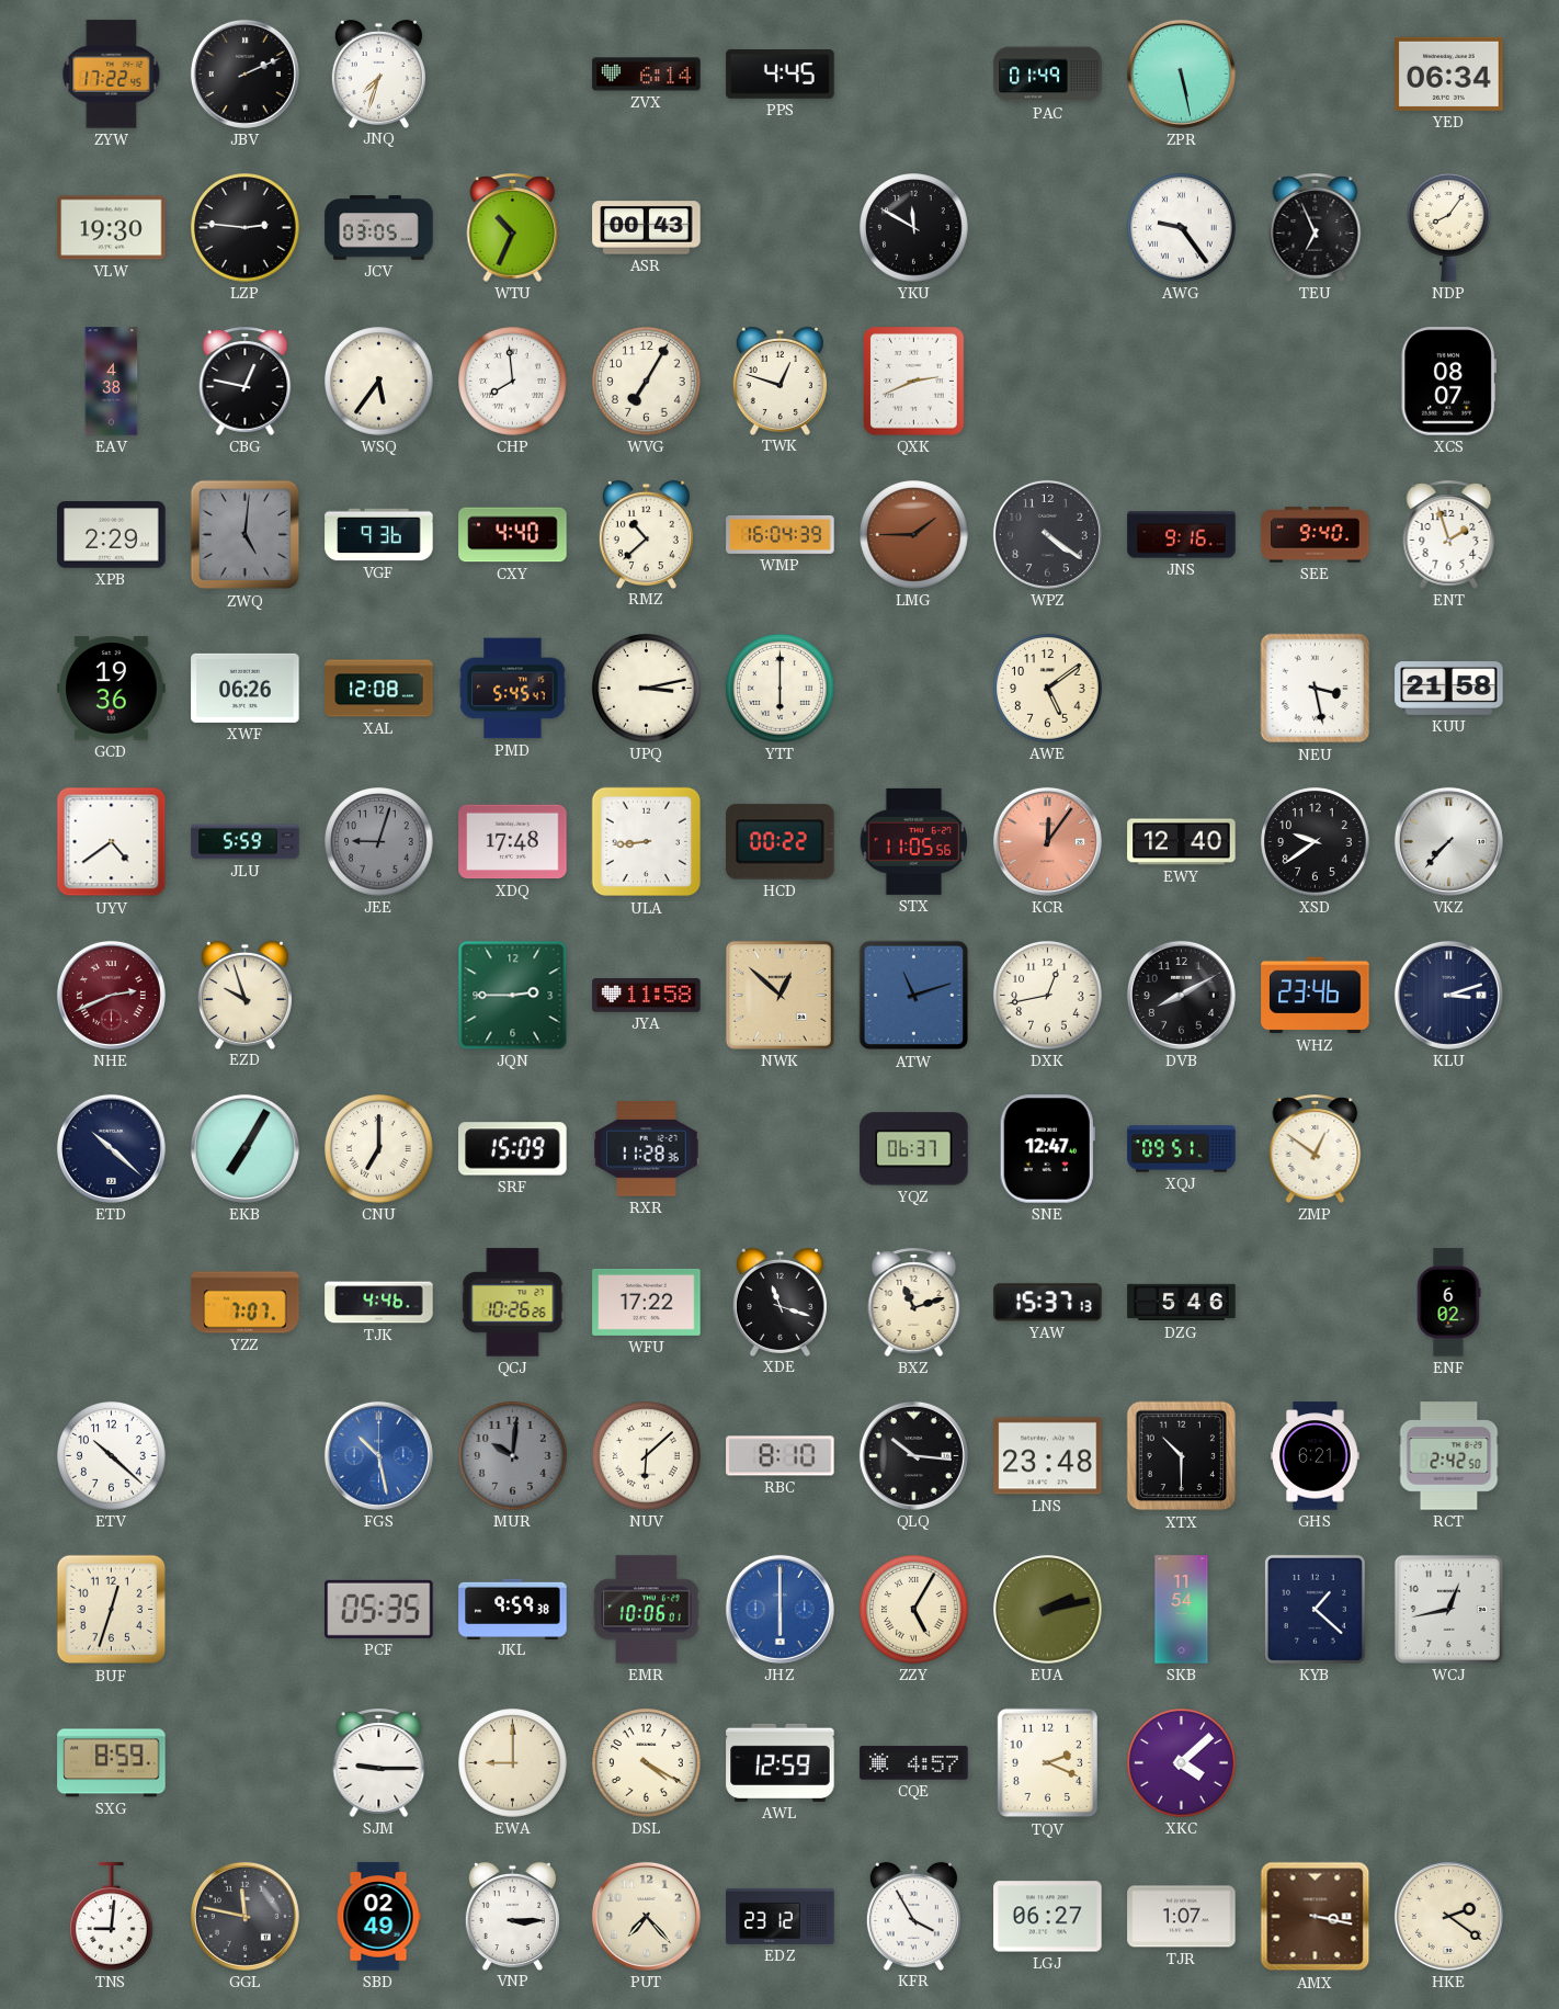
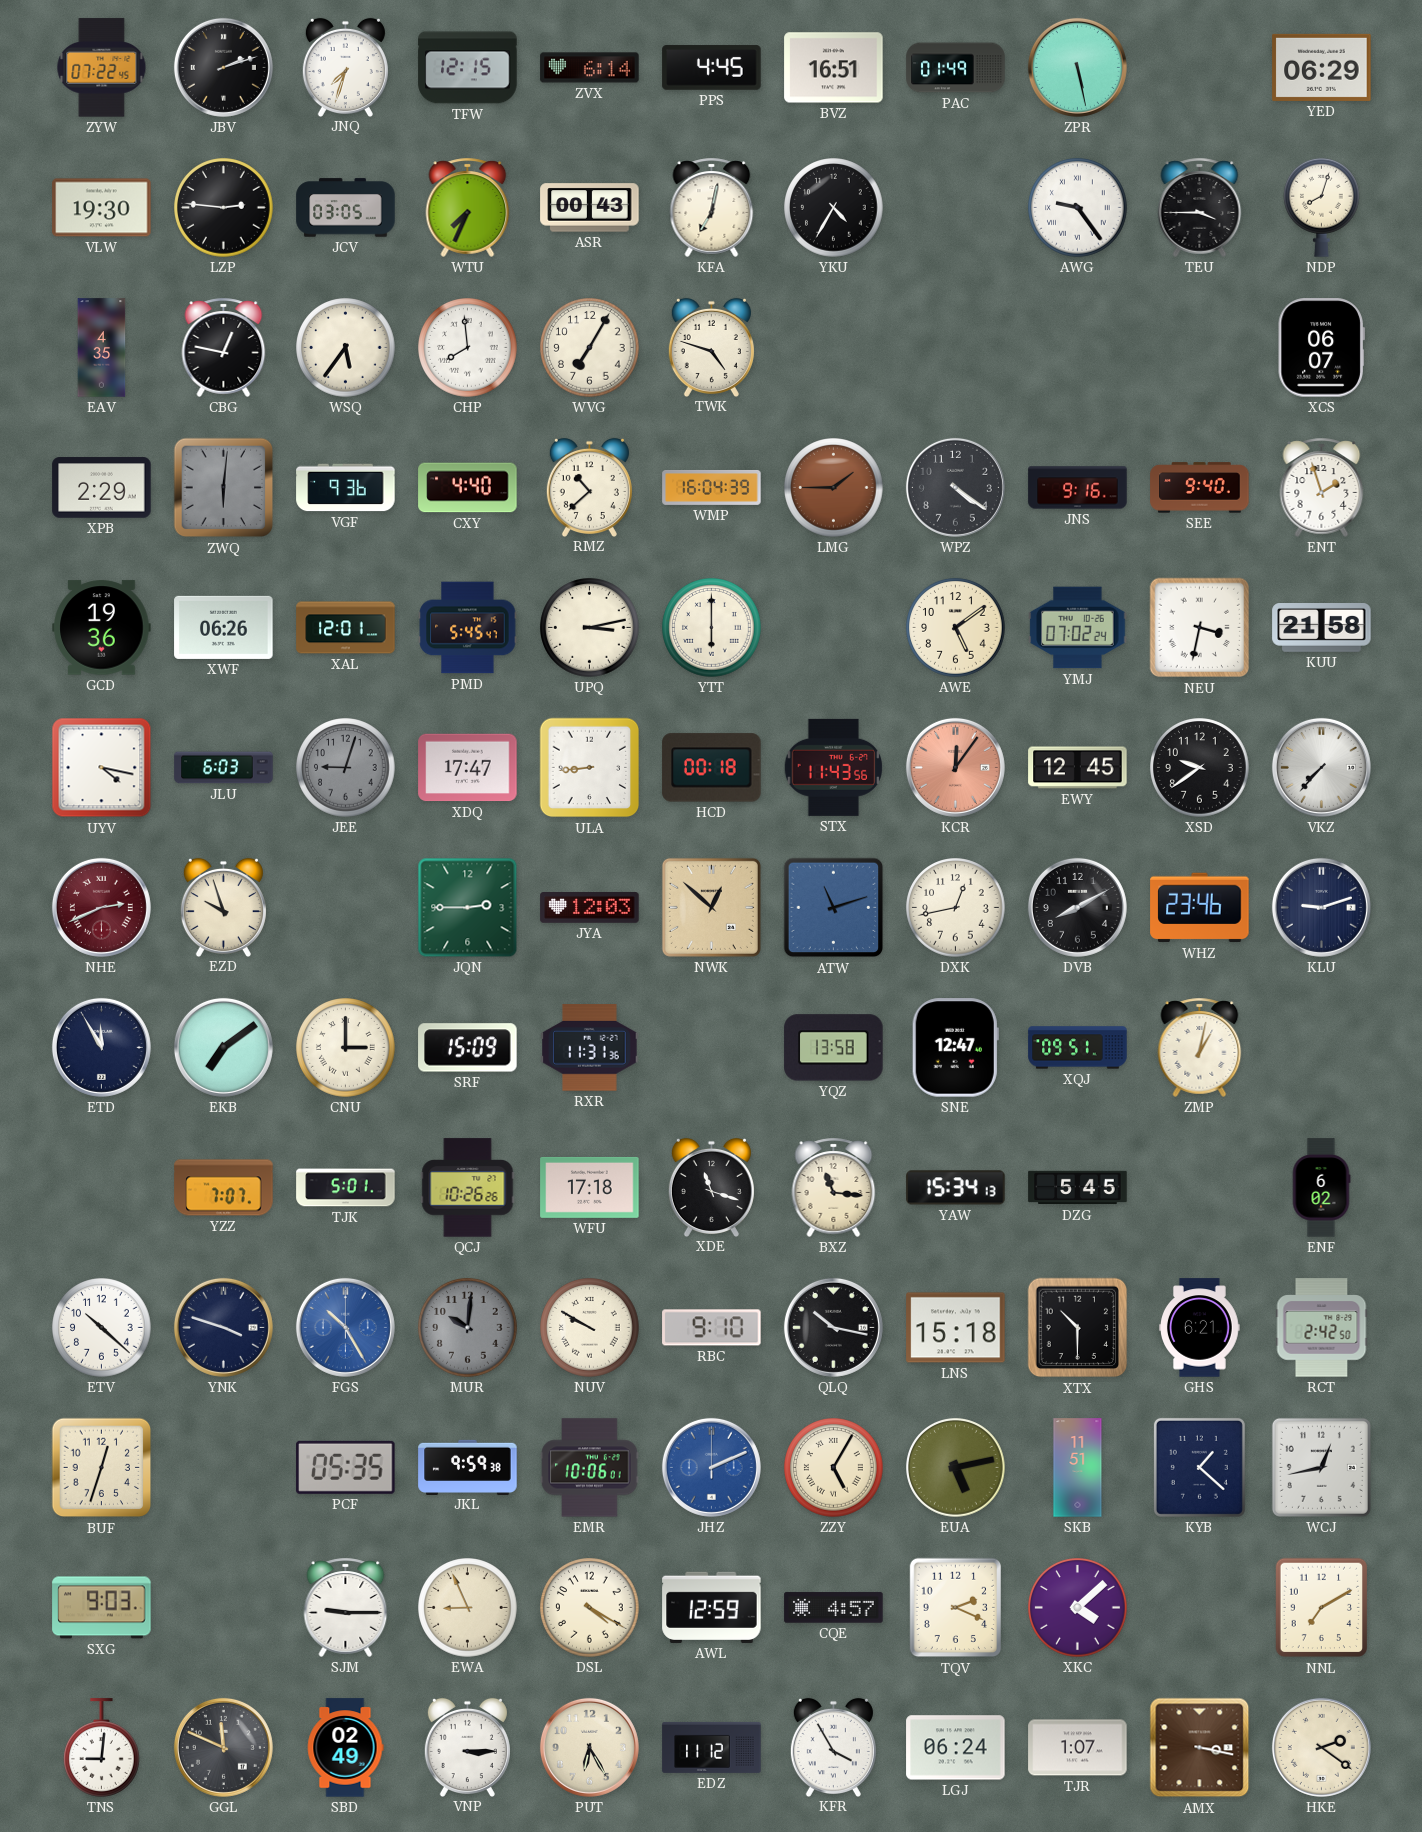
ZYW: 17:22 -> 07:22
JBV: 2:11 -> 2:12
TFW: none -> 12:15
BVZ: none -> 16:51
YED: 06:34 -> 06:29
WTU: 10:34 -> 7:34
KFA: none -> 7:02
YKU: 11:50 -> 4:35
TEU: 6:56 -> 3:45
NDP: 8:06 -> 8:03
EAV: 4:38 -> 4:35
TWK: 12:48 -> 4:48
QXK: 2:41 -> none
XCS: 08:07 -> 06:07
ZWQ: 5:01 -> 6:01
XAL: 12:08 -> 12:01
YMJ: none -> 07:02
NEU: 3:28 -> 3:32
UYV: 4:39 -> 4:17
JLU: 5:59 -> 6:03
XDQ: 17:48 -> 17:47
HCD: 00:22 -> 00:18
STX: 11:05 -> 11:43
EWY: 12:40 -> 12:45
JYA: 11:58 -> 12:03
KLU: 3:12 -> 9:12
ETD: 10:22 -> 11:55
EKB: 7:05 -> 7:09
CNU: 7:00 -> 3:00
RXR: 11:28 -> 11:31
YQZ: 06:37 -> 13:58
ZMP: 12:51 -> 1:02
TJK: 4:46 -> 5:01
WFU: 17:22 -> 17:18
BXZ: 11:12 -> 11:16
YAW: 15:37 -> 15:34
DZG: 5:46 -> 5:45
YNK: none -> 3:48
FGS: 10:28 -> 10:25
NUV: 6:08 -> 9:50
RBC: 8:10 -> 9:10
QLQ: 10:16 -> 10:17
LNS: 23:48 -> 15:18
JHZ: 6:00 -> 2:11
EUA: 2:13 -> 5:13
SKB: 11:54 -> 11:51
SXG: 8:59 -> 9:03
EWA: 9:00 -> 8:56
NNL: none -> 7:10
GGL: 11:47 -> 11:49
PUT: 7:23 -> 6:25
EDZ: 23:12 -> 11:12
LGJ: 06:27 -> 06:24
